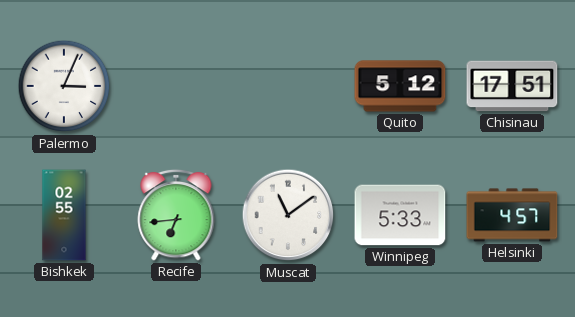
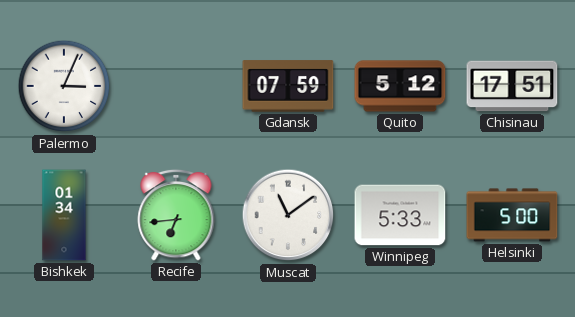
Gdansk: none -> 07:59
Bishkek: 02:55 -> 01:34
Helsinki: 4:57 -> 5:00
